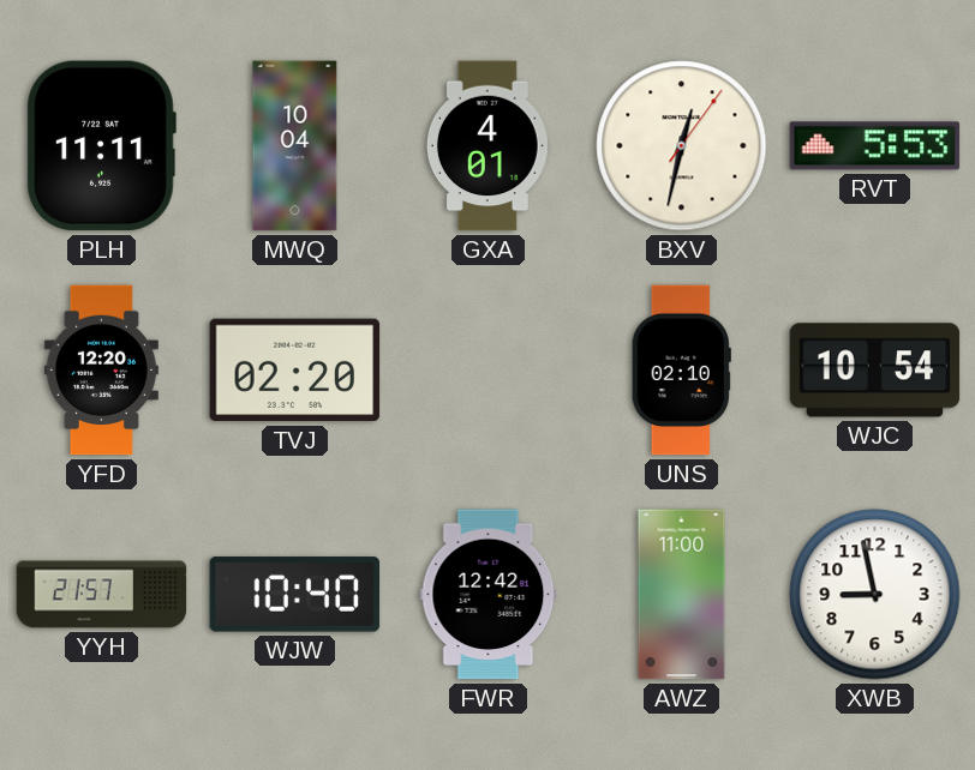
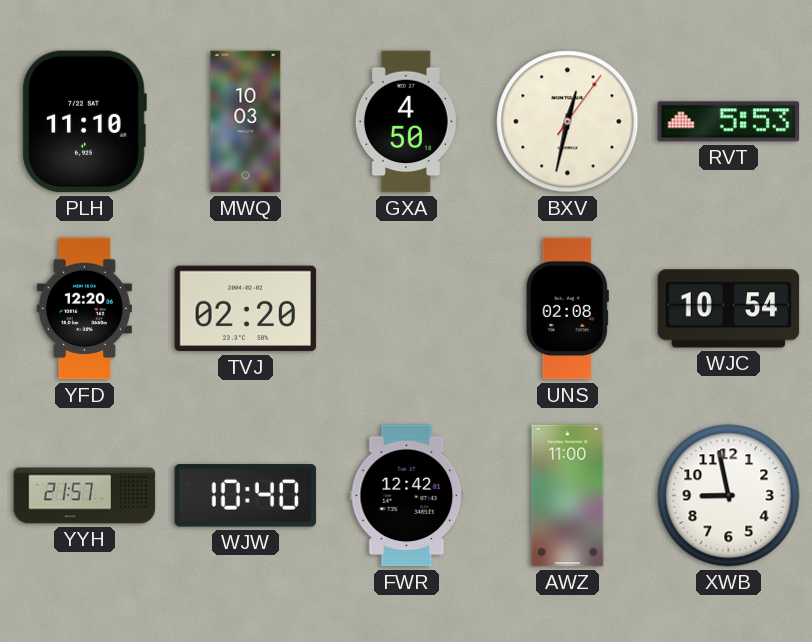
PLH: 11:11 -> 11:10
MWQ: 10:04 -> 10:03
GXA: 4:01 -> 4:50
UNS: 02:10 -> 02:08
